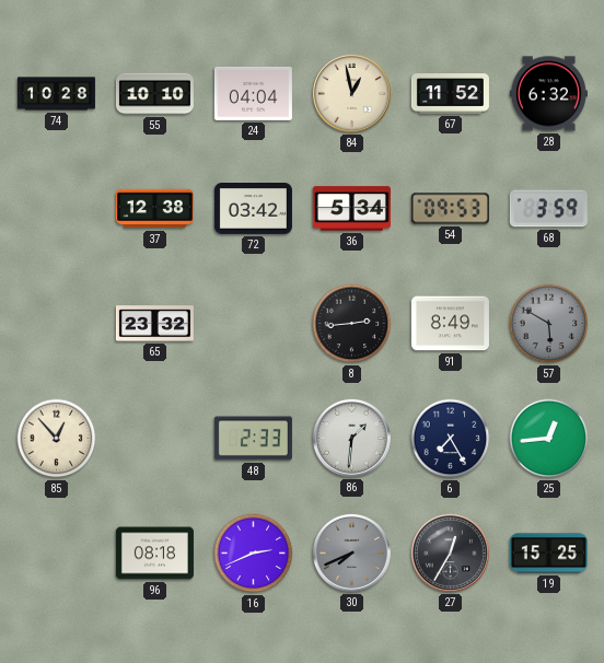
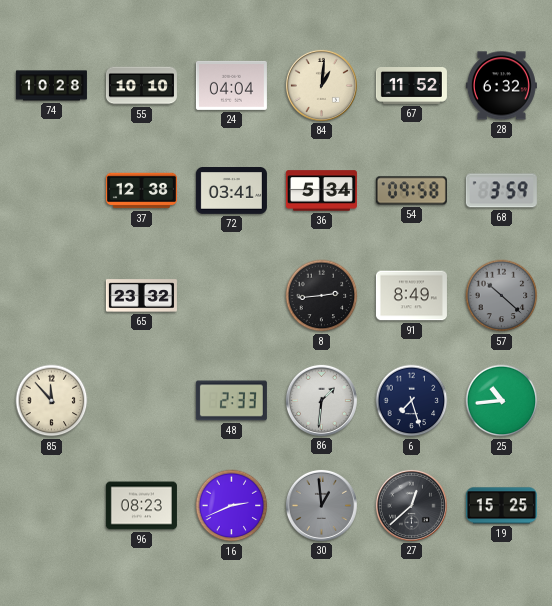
84: 12:58 -> 1:01
72: 03:42 -> 03:41
54: 09:53 -> 09:58
57: 5:50 -> 10:22
85: 12:53 -> 11:53
6: 7:25 -> 7:27
25: 12:44 -> 10:44
96: 08:18 -> 08:23
30: 7:41 -> 12:59
27: 12:35 -> 12:38
